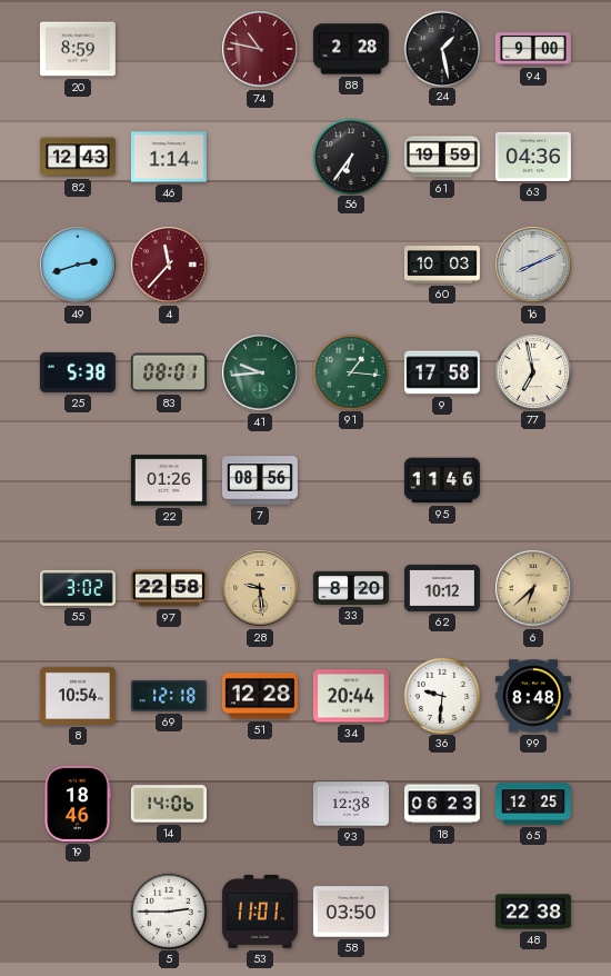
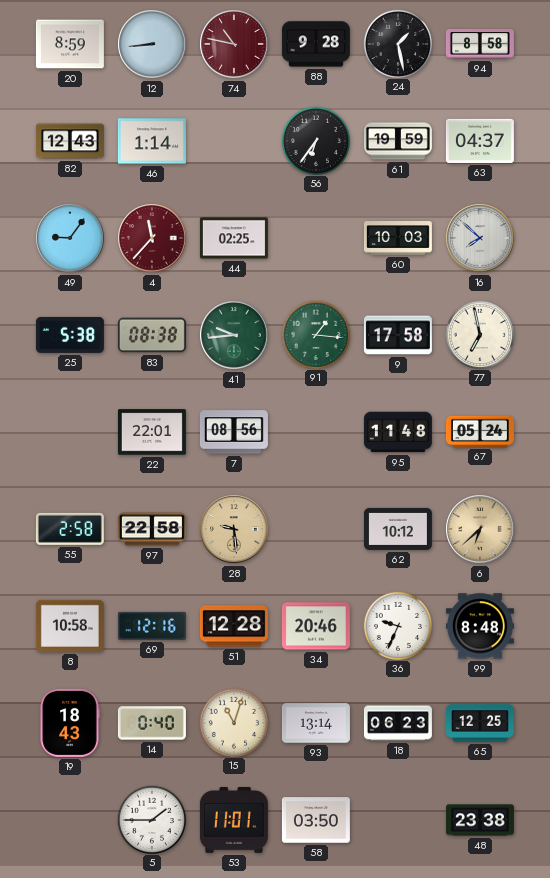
12: none -> 8:44
88: 2:28 -> 9:28
94: 9:00 -> 8:58
63: 04:36 -> 04:37
49: 2:42 -> 9:06
44: none -> 02:25
16: 8:11 -> 7:52
83: 08:01 -> 08:38
22: 01:26 -> 22:01
95: 11:46 -> 11:48
67: none -> 05:24
55: 3:02 -> 2:58
33: 8:20 -> none
8: 10:54 -> 10:58
69: 12:18 -> 12:16
34: 20:44 -> 20:46
36: 9:31 -> 9:34
19: 18:46 -> 18:43
14: 14:06 -> 0:40
15: none -> 11:03
93: 12:38 -> 13:14
5: 2:45 -> 1:45
48: 22:38 -> 23:38
